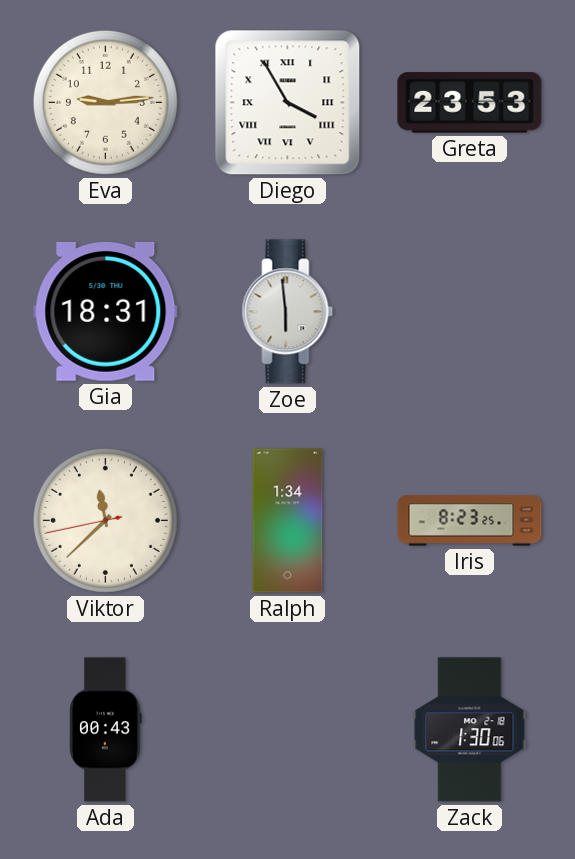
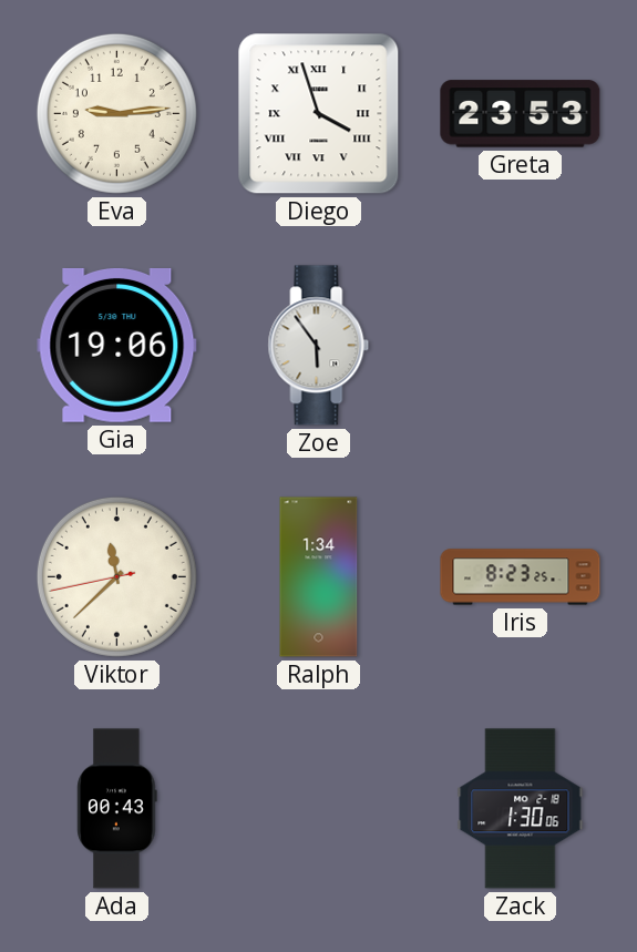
Diego: 3:55 -> 3:57
Gia: 18:31 -> 19:06
Zoe: 5:59 -> 5:54
